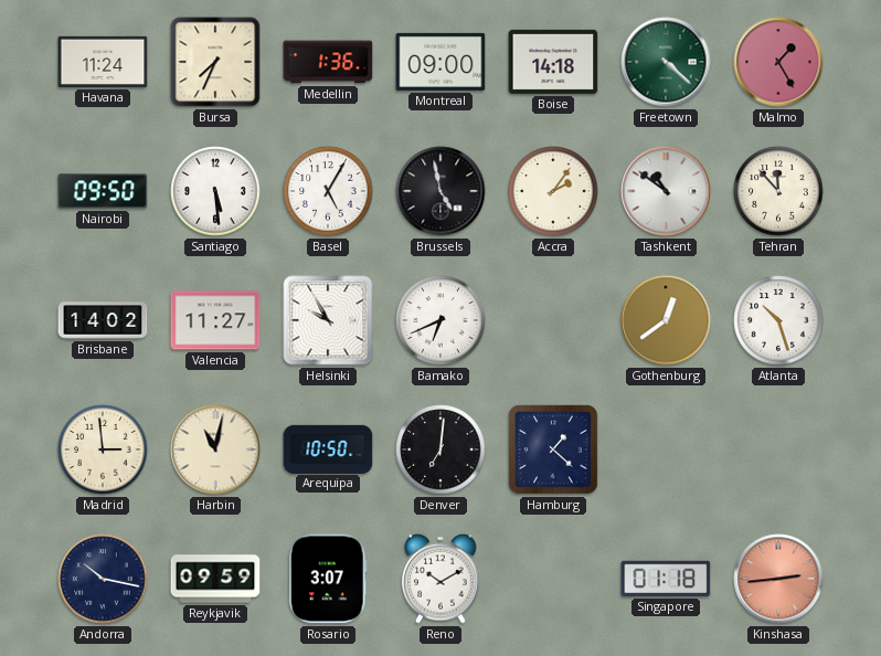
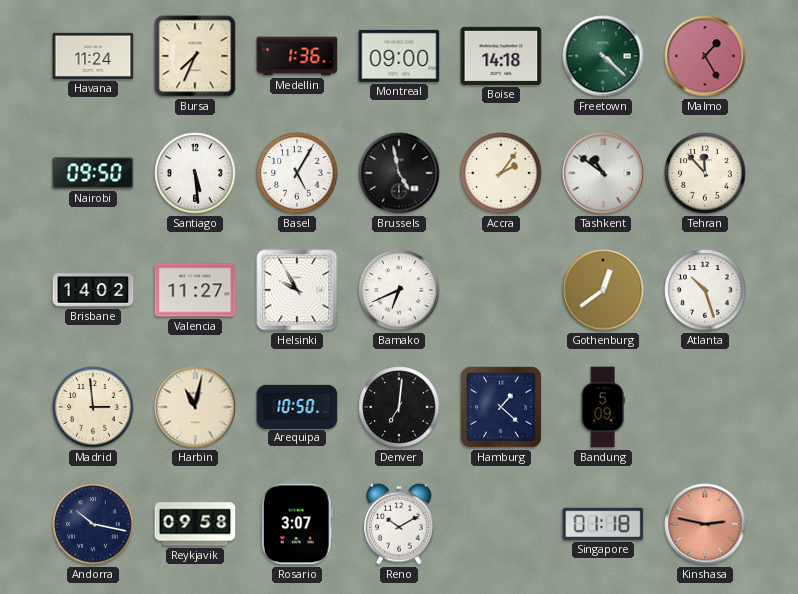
Bandung: none -> 5:09
Reykjavik: 09:59 -> 09:58
Kinshasa: 2:44 -> 2:47
